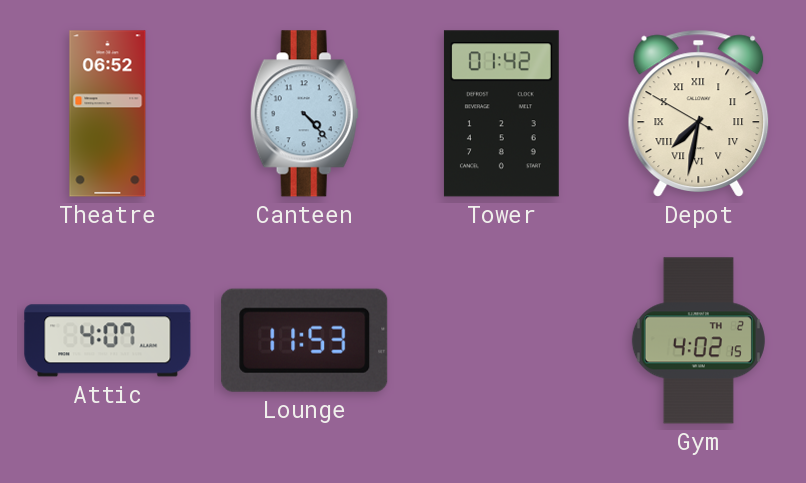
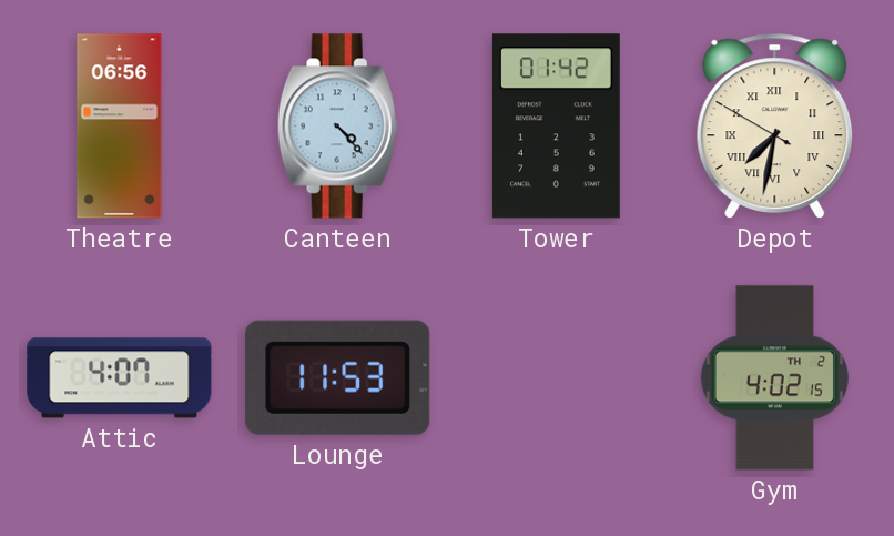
Theatre: 06:52 -> 06:56
